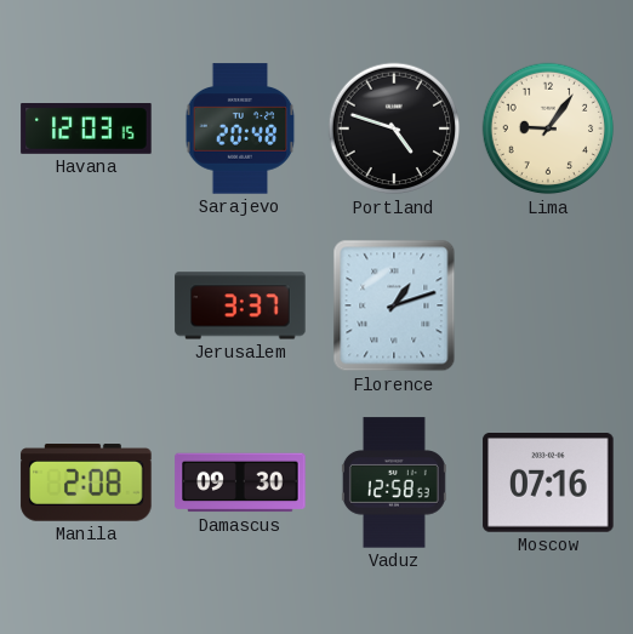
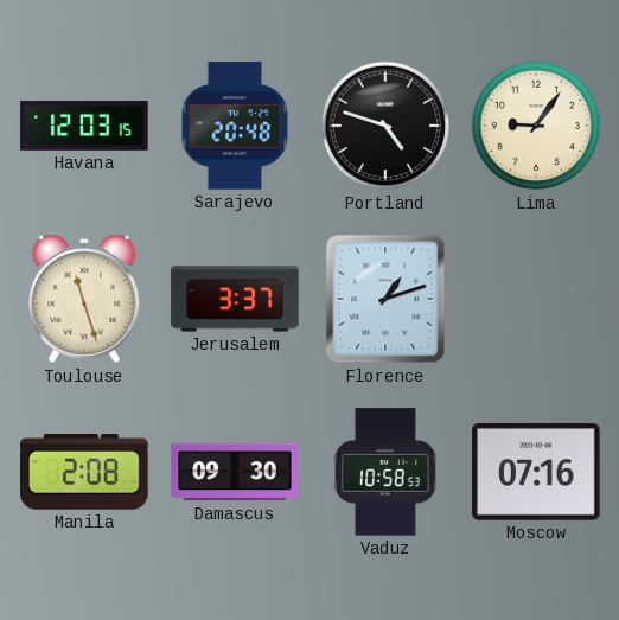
Toulouse: none -> 11:27
Vaduz: 12:58 -> 10:58
